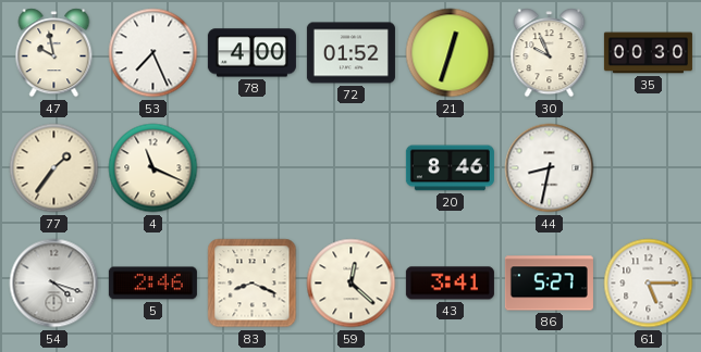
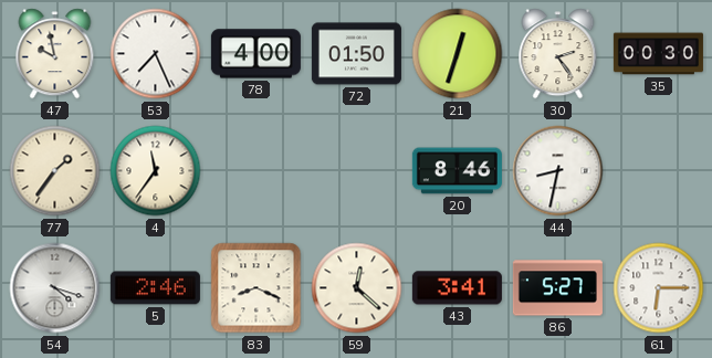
72: 01:52 -> 01:50
30: 9:56 -> 2:24
4: 11:19 -> 11:36
61: 5:15 -> 6:15
